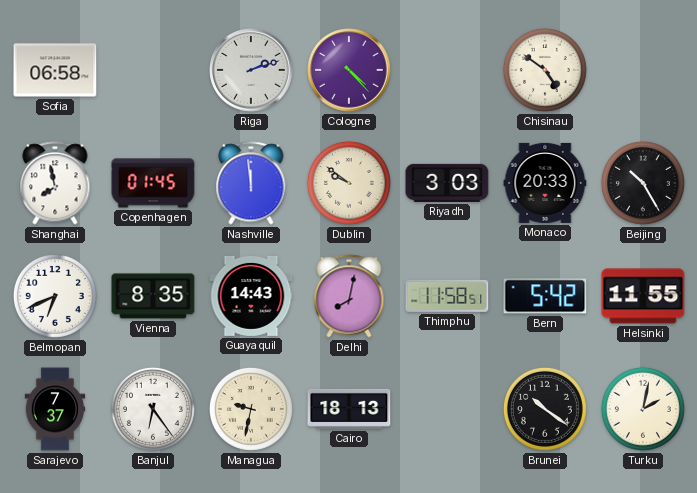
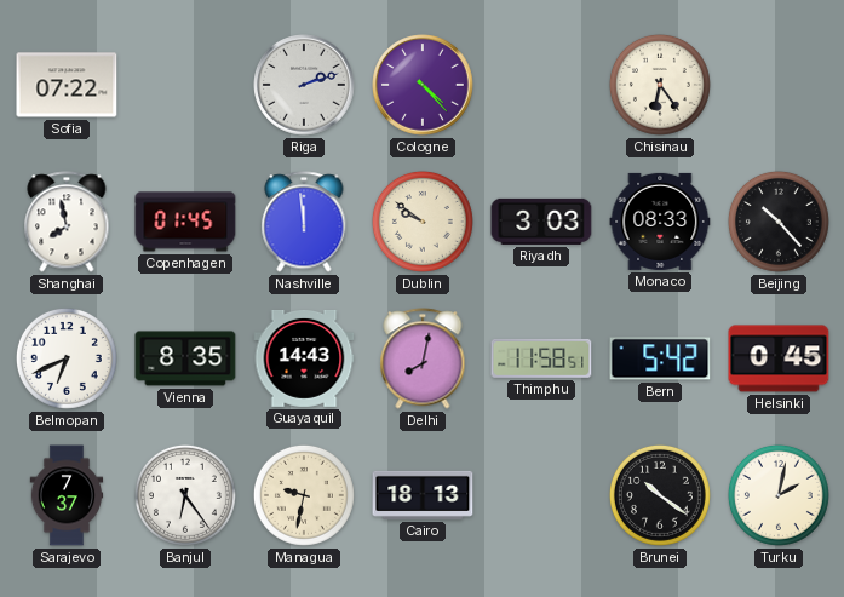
Sofia: 06:58 -> 07:22
Chisinau: 4:51 -> 6:24
Monaco: 20:33 -> 08:33
Beijing: 10:25 -> 10:23
Helsinki: 11:55 -> 0:45
